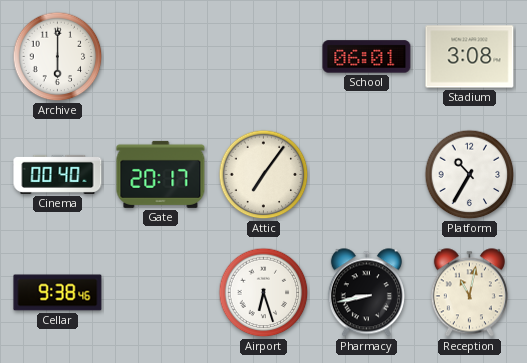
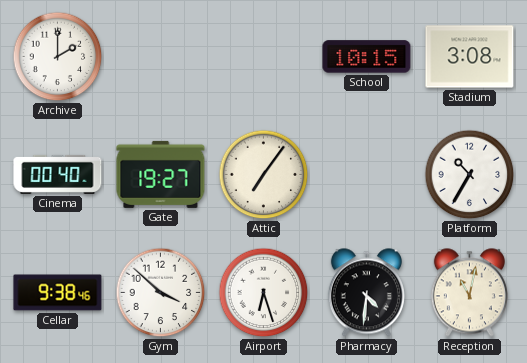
Archive: 6:00 -> 2:00
School: 06:01 -> 10:15
Gate: 20:17 -> 19:27
Gym: none -> 3:52
Pharmacy: 8:43 -> 4:31
